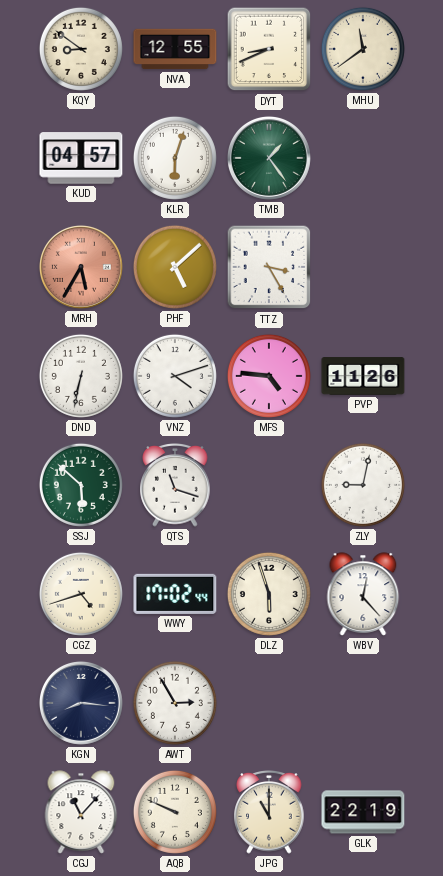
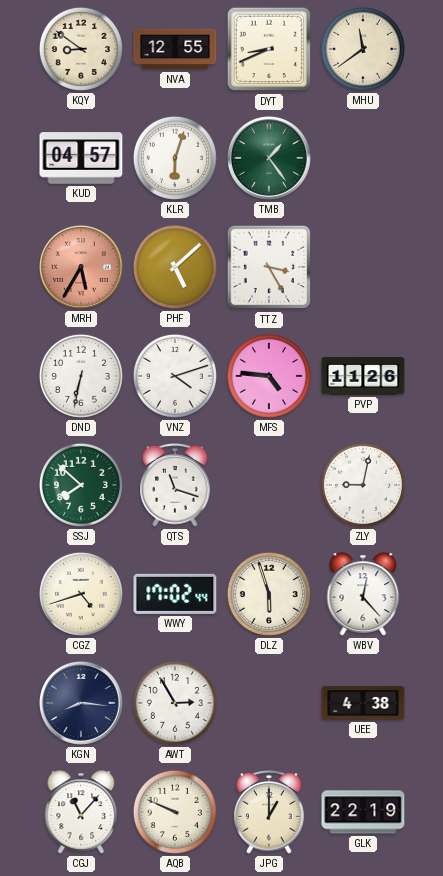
SSJ: 5:52 -> 7:52
UEE: none -> 4:38
JPG: 11:00 -> 1:00
